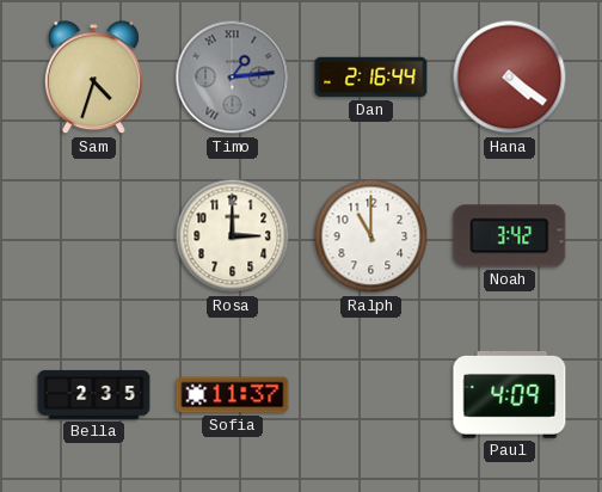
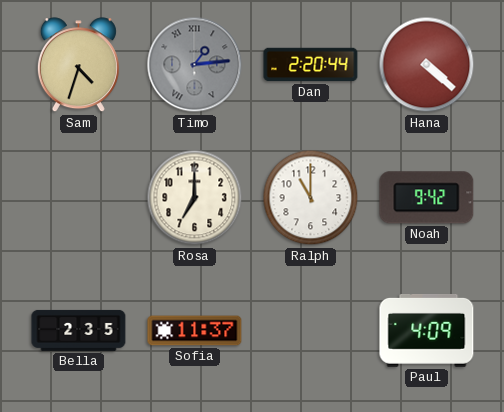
Dan: 2:16 -> 2:20
Hana: 4:21 -> 4:22
Rosa: 3:00 -> 7:00
Noah: 3:42 -> 9:42
